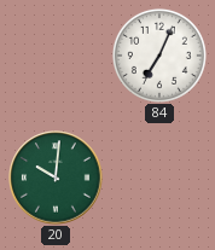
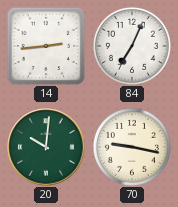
14: none -> 2:44
70: none -> 9:17
